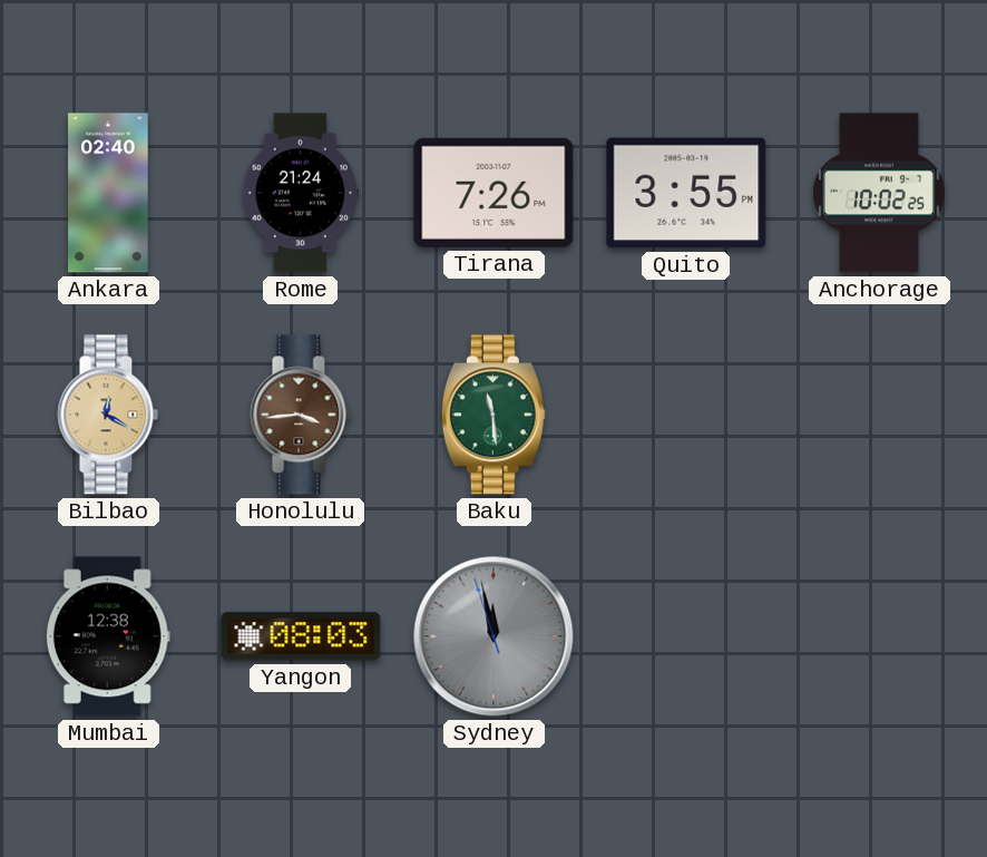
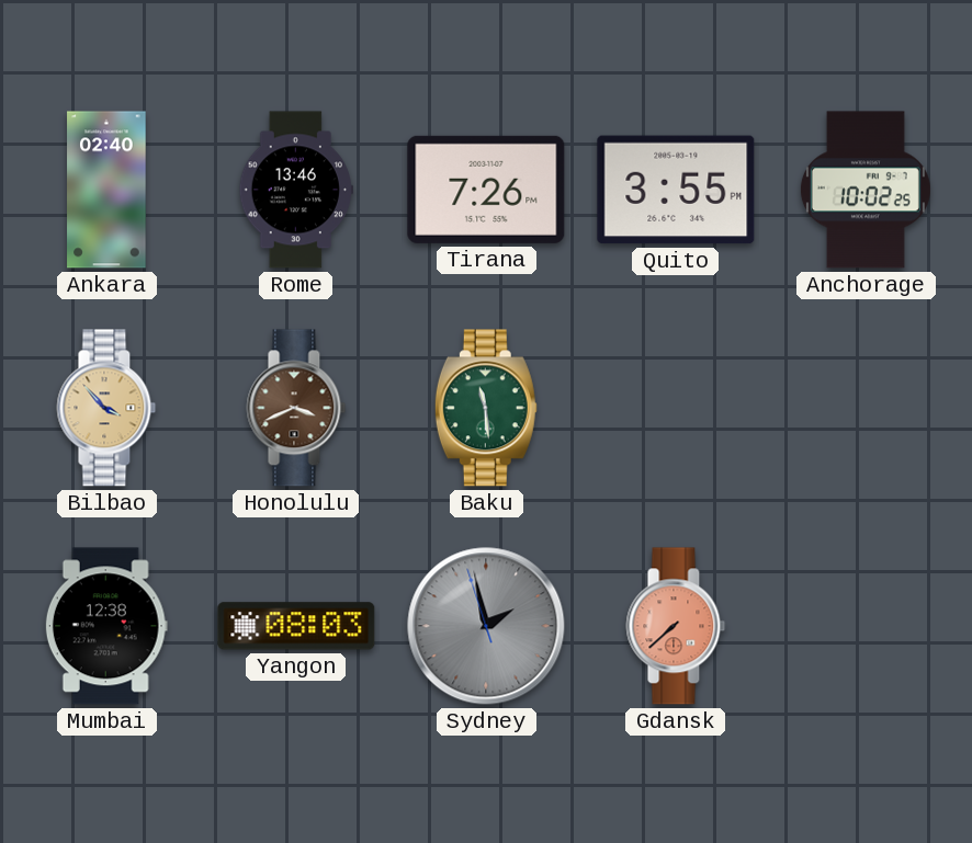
Rome: 21:24 -> 13:46
Bilbao: 12:20 -> 3:53
Honolulu: 3:44 -> 3:41
Sydney: 11:57 -> 1:57
Gdansk: none -> 7:38
